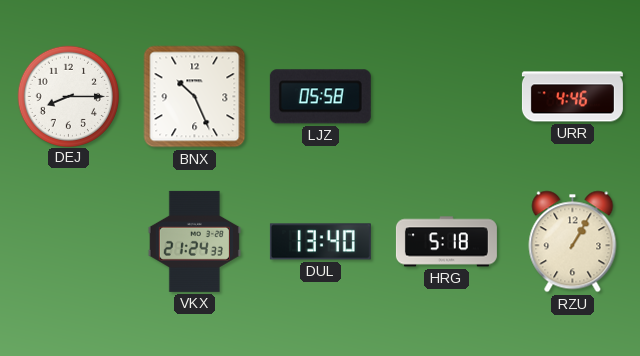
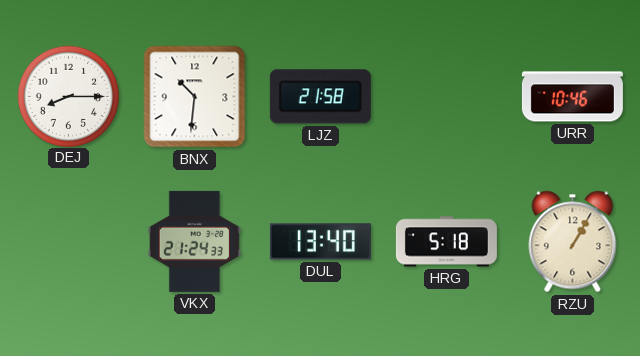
BNX: 10:26 -> 10:31
LJZ: 05:58 -> 21:58
URR: 4:46 -> 10:46
